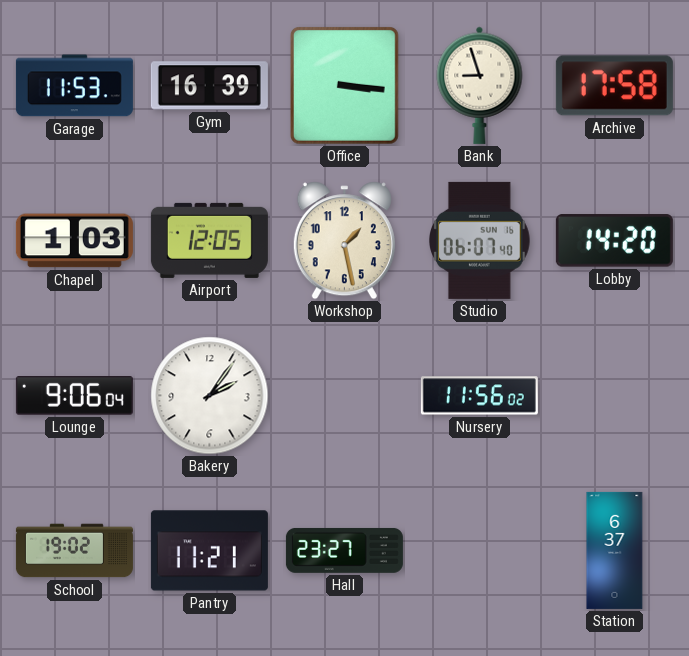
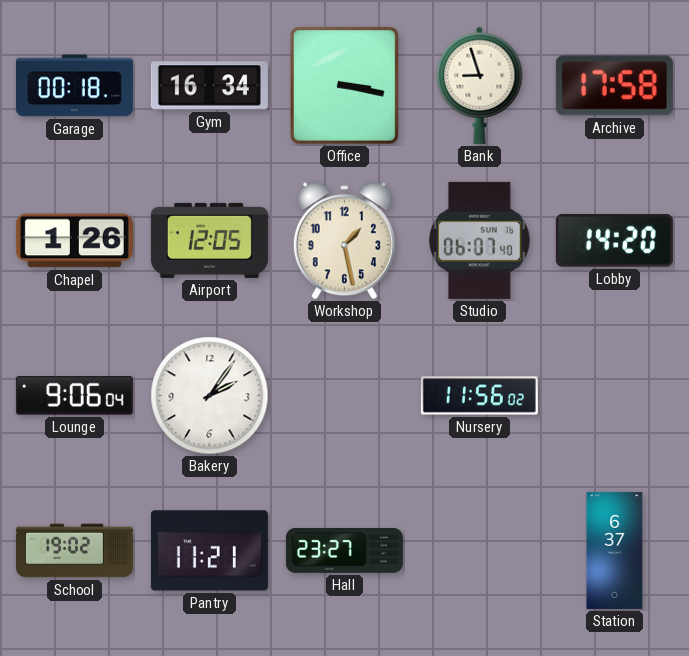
Garage: 11:53 -> 00:18
Gym: 16:39 -> 16:34
Office: 3:16 -> 3:17
Chapel: 1:03 -> 1:26
